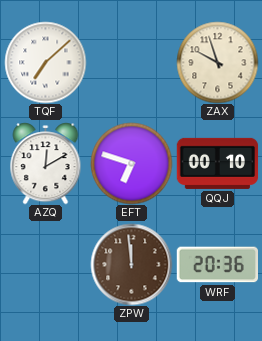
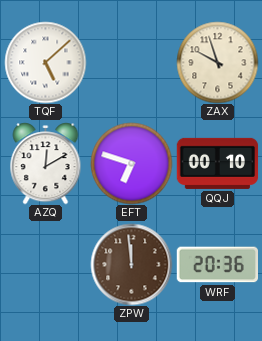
TQF: 7:08 -> 5:08
